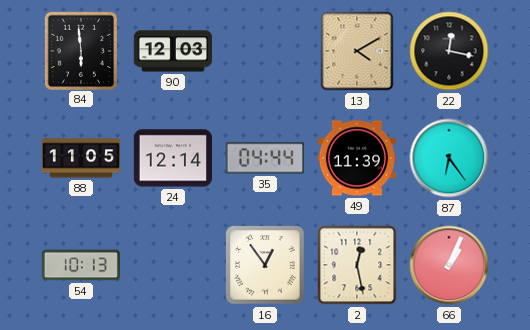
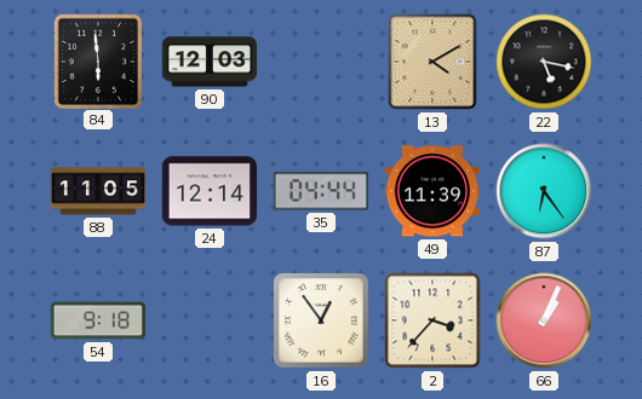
22: 12:17 -> 5:17
54: 10:13 -> 9:18
2: 12:28 -> 3:37
